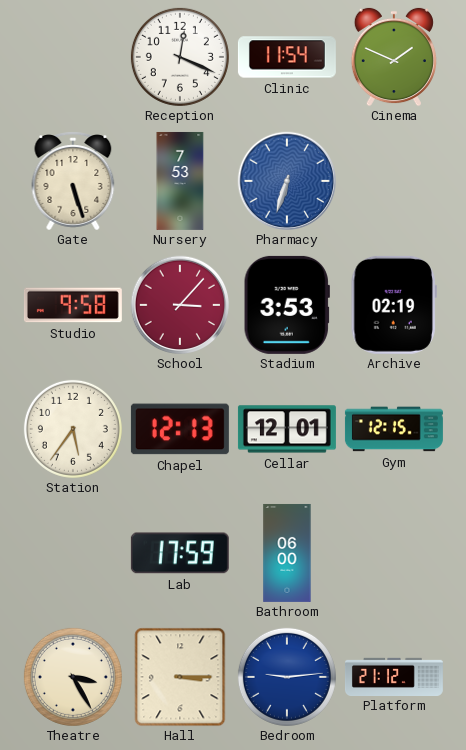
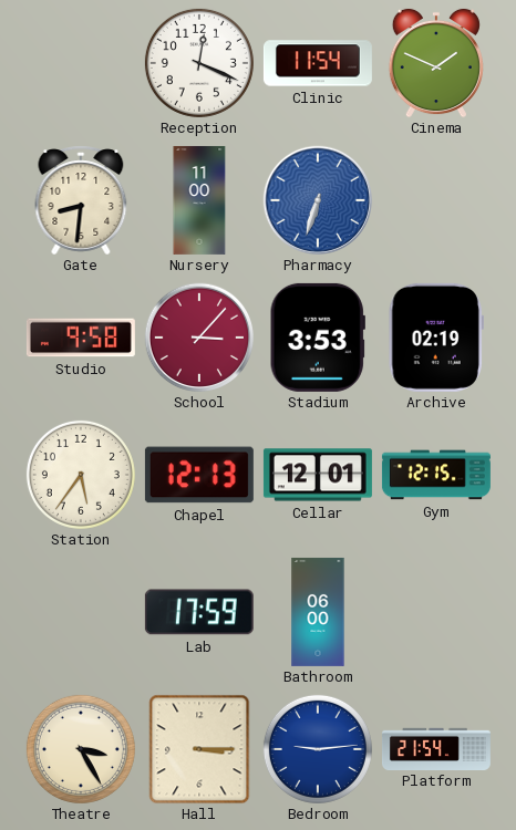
Gate: 5:27 -> 8:31
Nursery: 7:53 -> 11:00
Platform: 21:12 -> 21:54
